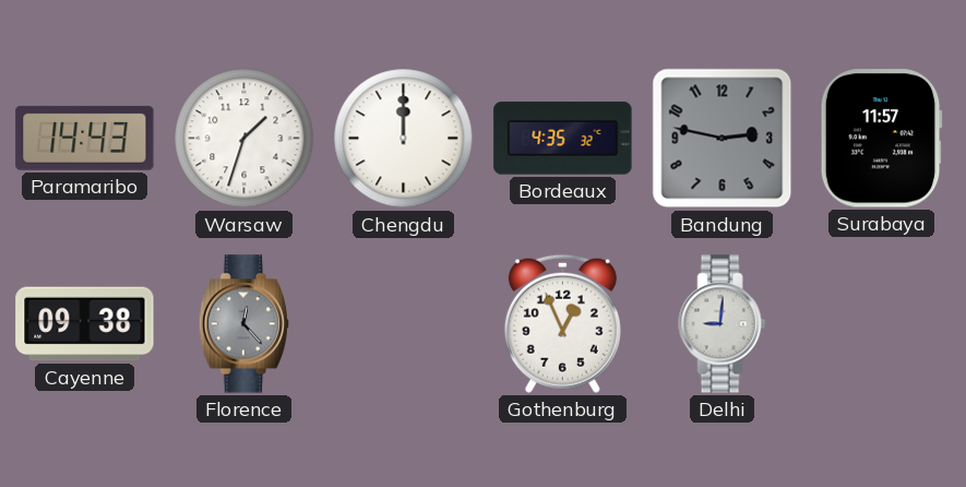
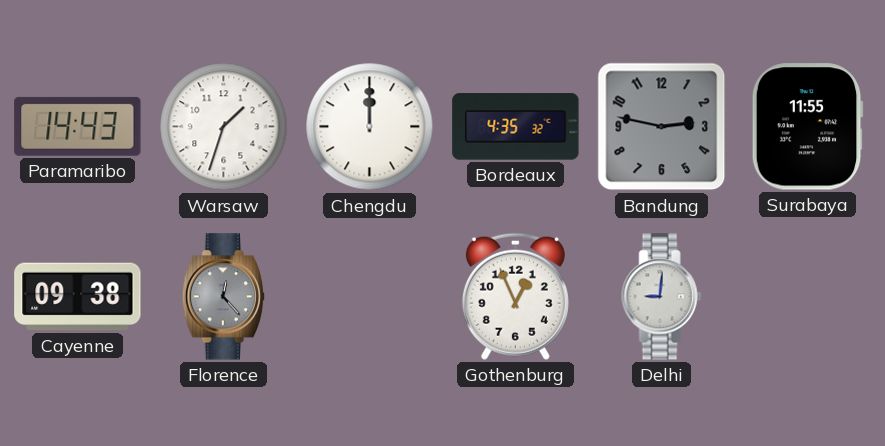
Surabaya: 11:57 -> 11:55
